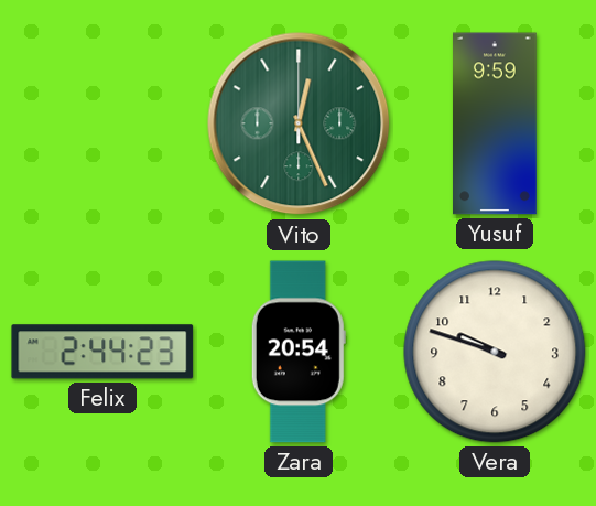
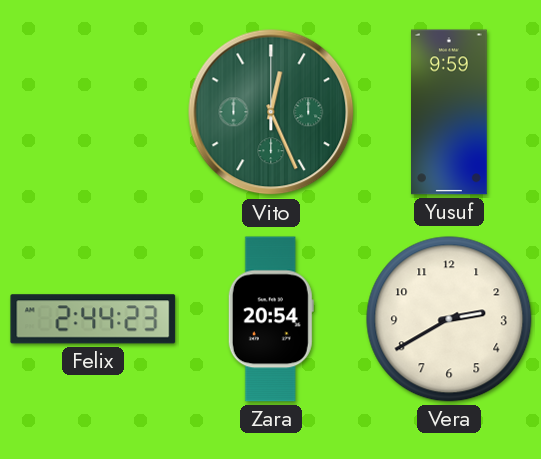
Vera: 9:48 -> 2:40
